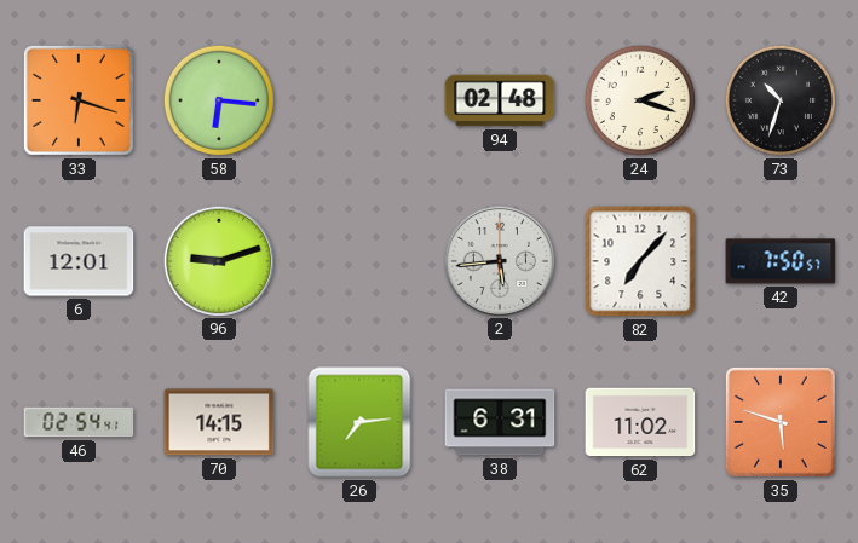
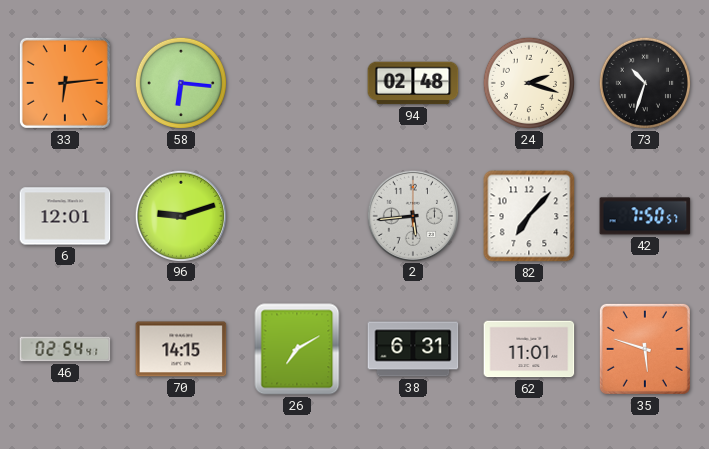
33: 6:18 -> 6:14
26: 7:14 -> 7:10
62: 11:02 -> 11:01
